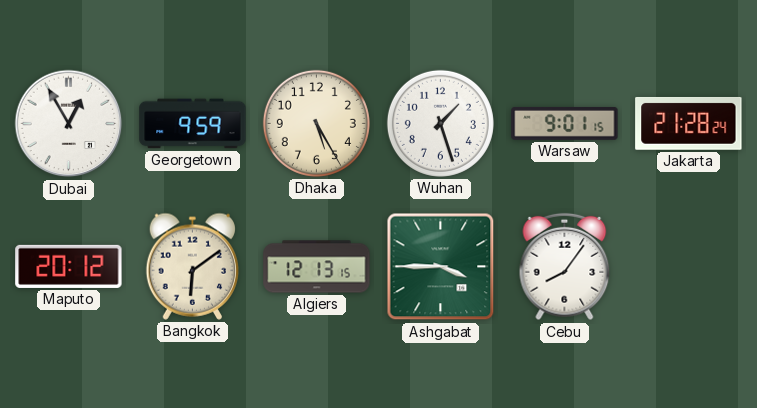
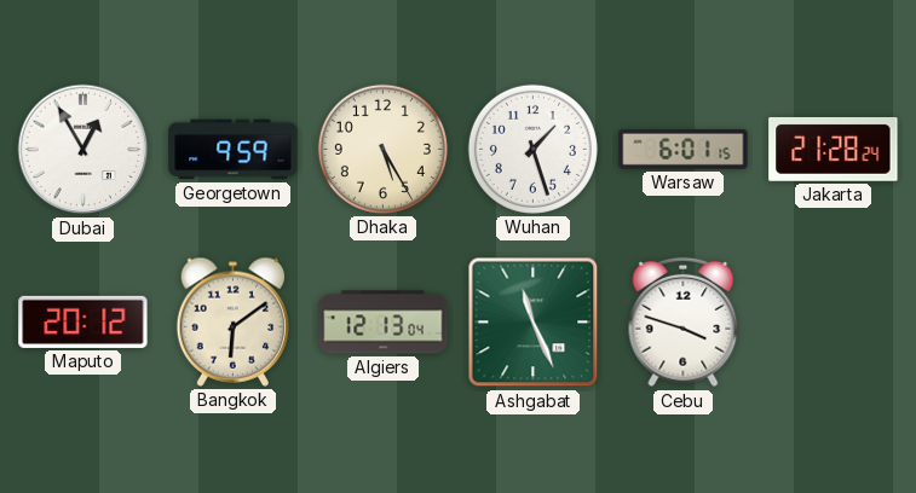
Warsaw: 9:01 -> 6:01
Algiers: 12:13:15 -> 12:13:04
Ashgabat: 3:45 -> 11:26
Cebu: 8:06 -> 3:48
